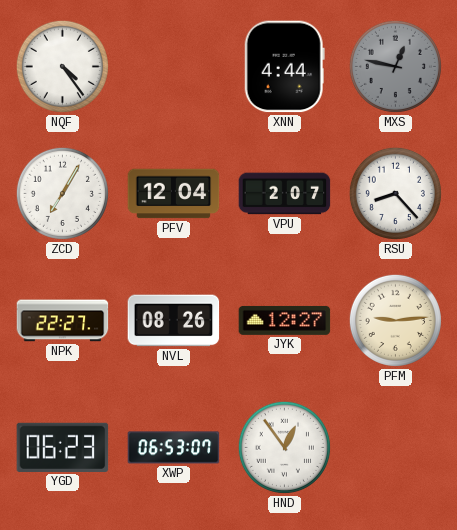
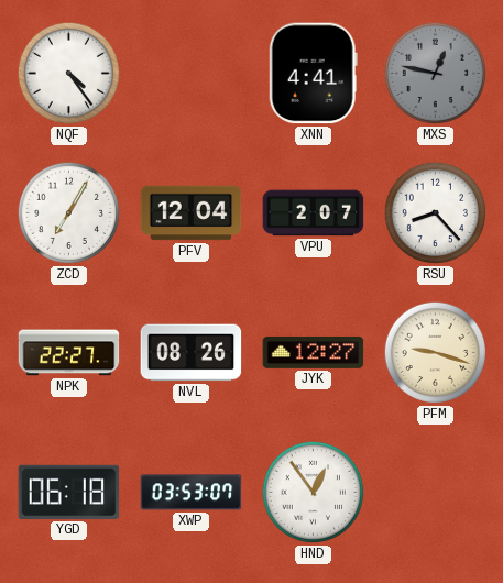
XNN: 4:44 -> 4:41
PFM: 9:14 -> 9:18
YGD: 06:23 -> 06:18
XWP: 06:53 -> 03:53
